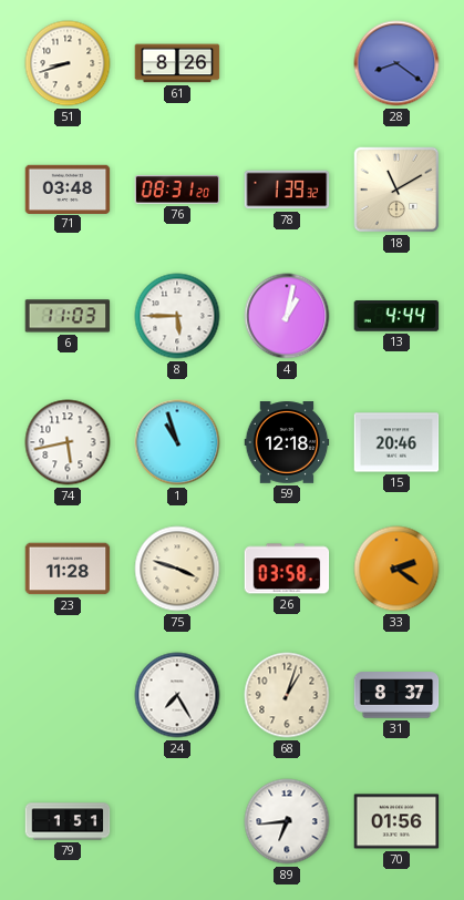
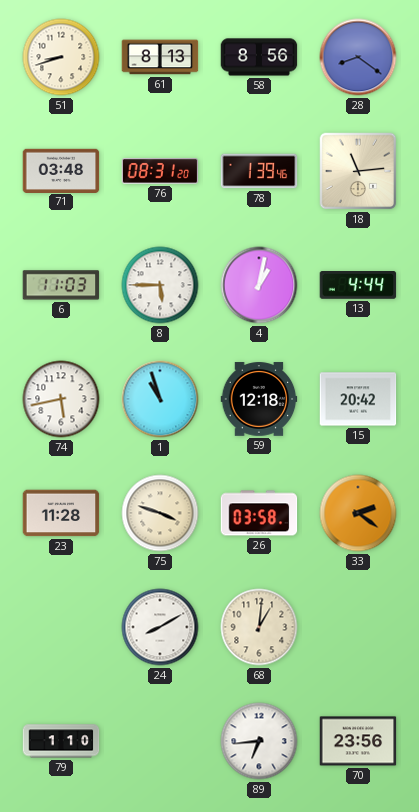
61: 8:26 -> 8:13
58: none -> 8:56
78: 1:39:32 -> 1:39:46
18: 11:10 -> 11:14
15: 20:46 -> 20:42
24: 7:25 -> 8:10
68: 1:03 -> 1:01
31: 8:37 -> none
79: 1:51 -> 1:10
70: 01:56 -> 23:56
